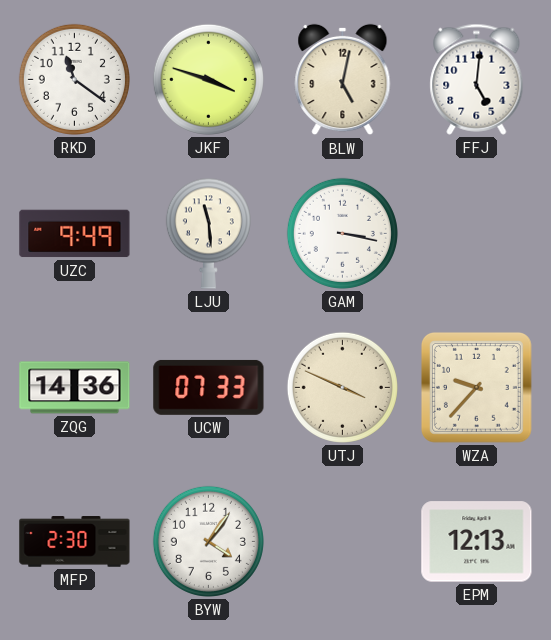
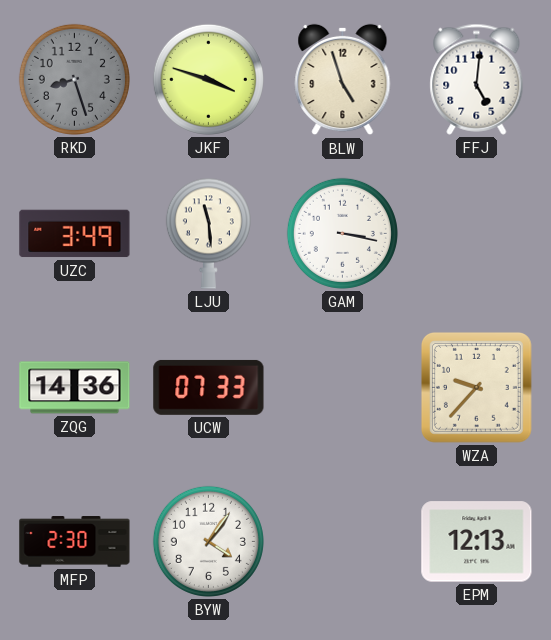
RKD: 11:21 -> 8:27
RKD dial: white -> grey
BLW: 5:02 -> 4:57
UZC: 9:49 -> 3:49
UTJ: 3:49 -> none
